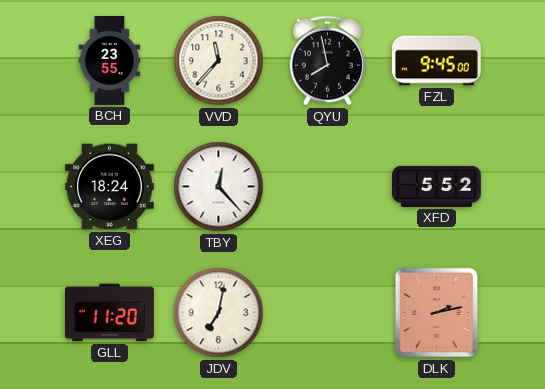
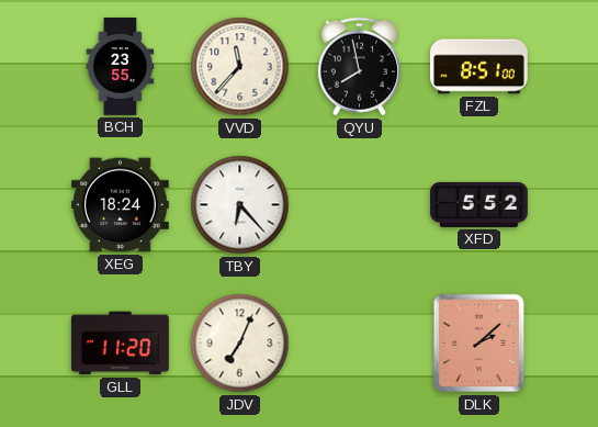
FZL: 9:45 -> 8:51
TBY: 12:23 -> 6:23
JDV: 7:02 -> 7:04
DLK: 2:13 -> 2:08
